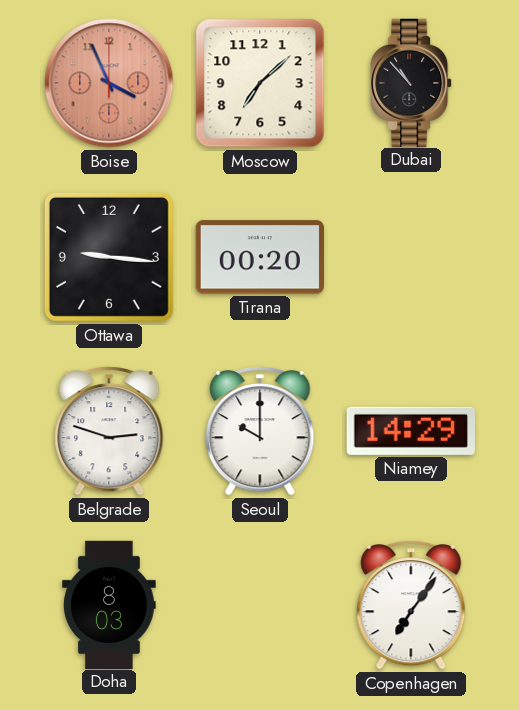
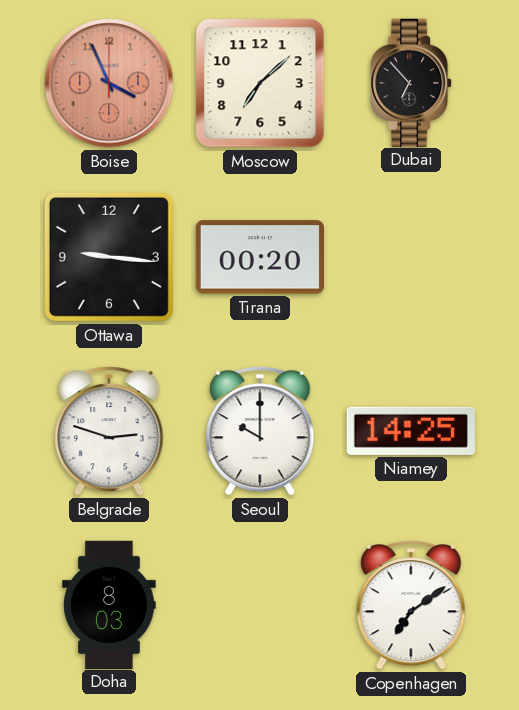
Dubai: 10:53 -> 6:53
Niamey: 14:29 -> 14:25
Copenhagen: 7:06 -> 7:09
